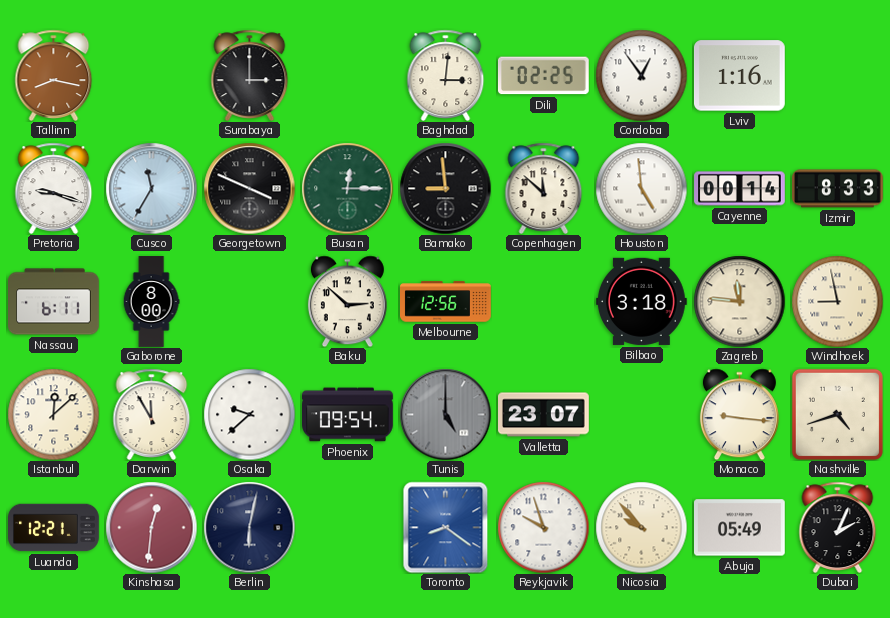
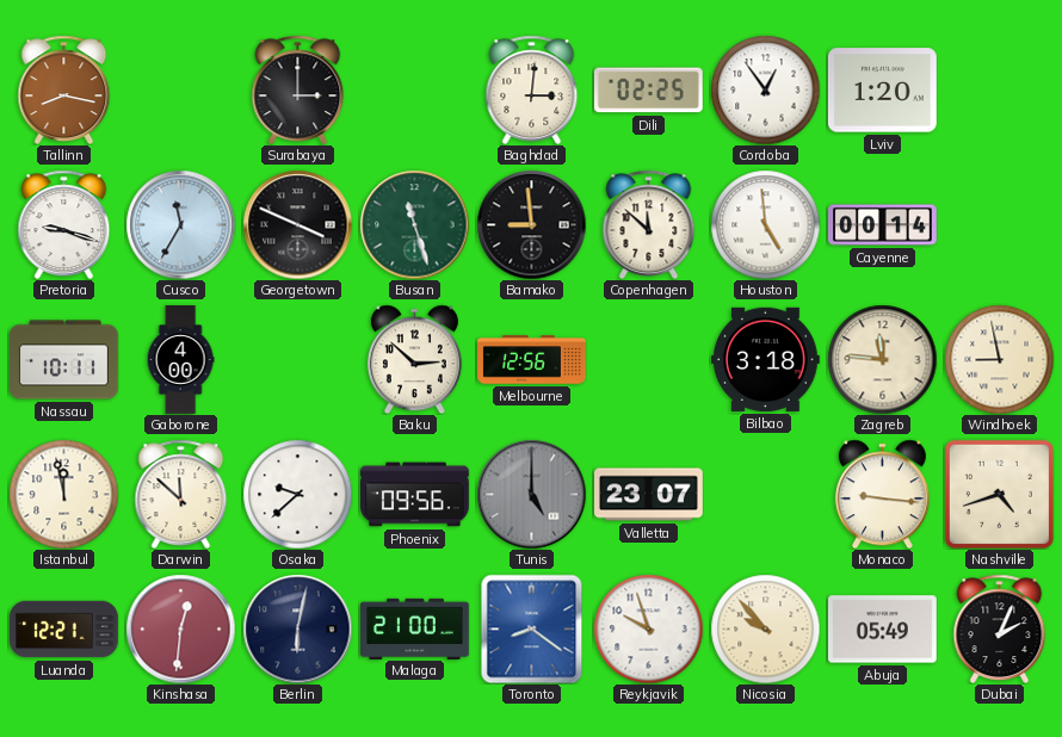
Lviv: 1:16 -> 1:20
Busan: 12:15 -> 11:27
Izmir: 8:33 -> none
Nassau: 6:11 -> 10:11
Gaborone: 8:00 -> 4:00
Istanbul: 12:08 -> 11:58
Darwin: 11:55 -> 11:52
Phoenix: 09:54 -> 09:56
Malaga: none -> 21:00
